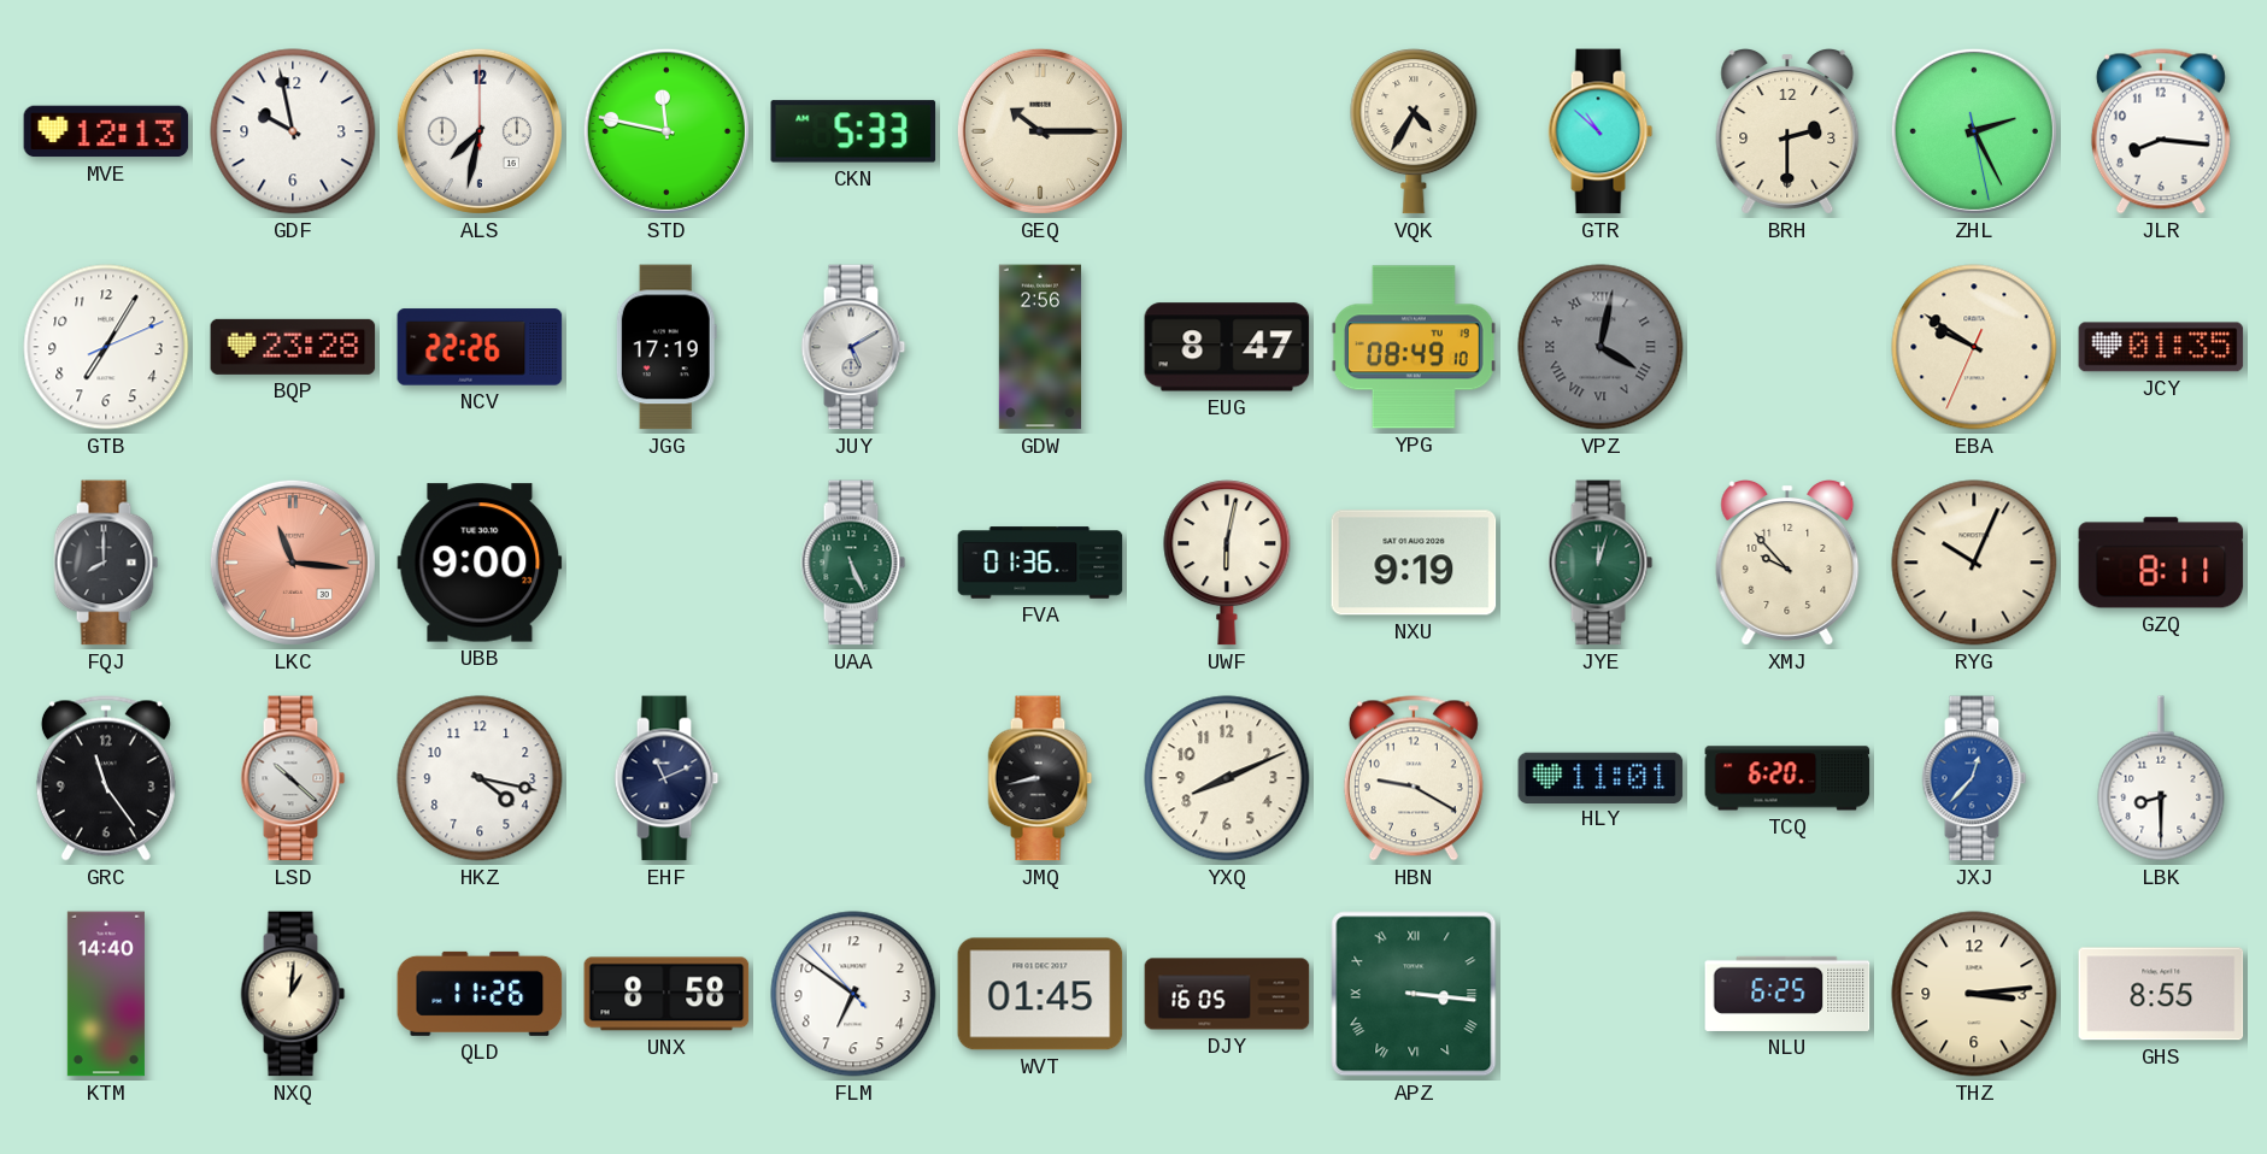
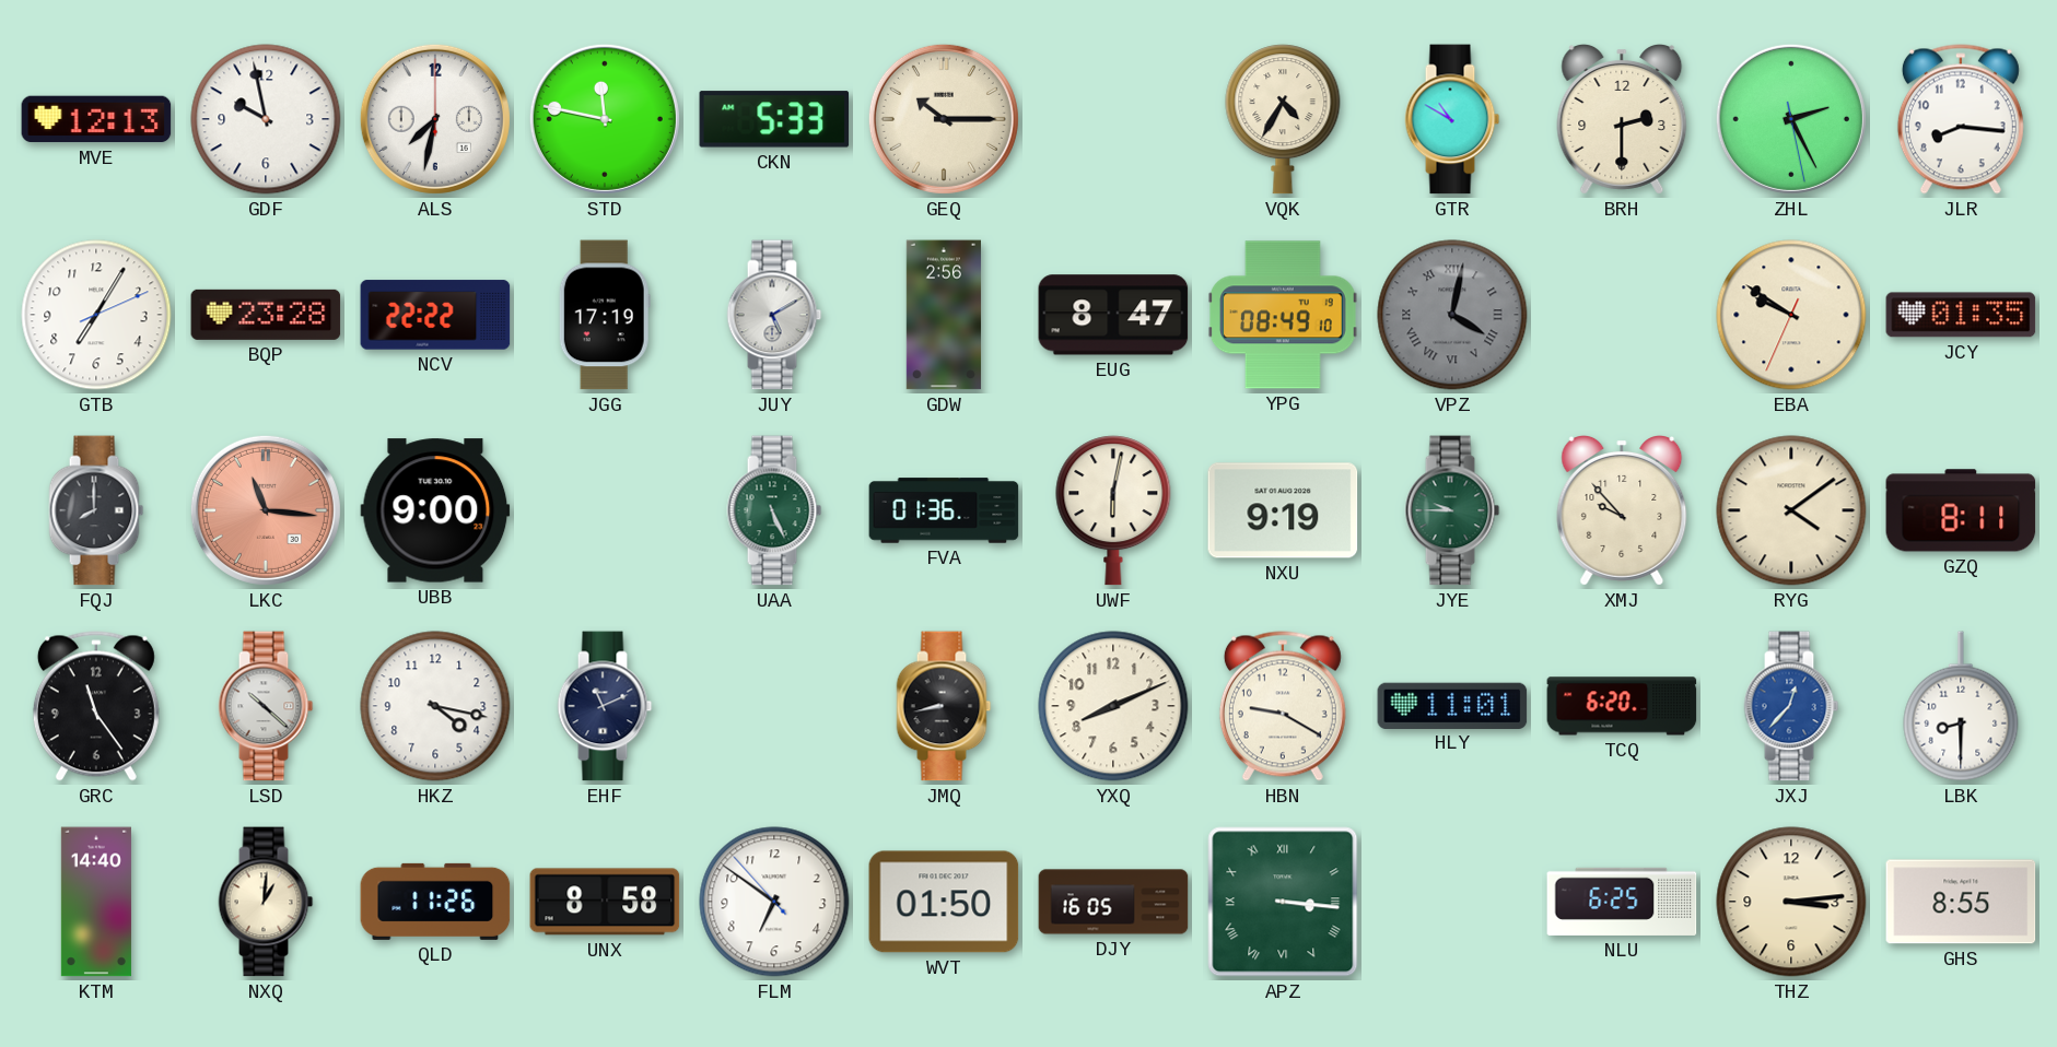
GTR: 10:52 -> 10:50
NCV: 22:26 -> 22:22
JYE: 12:03 -> 9:45
RYG: 10:04 -> 4:09
WVT: 01:45 -> 01:50
